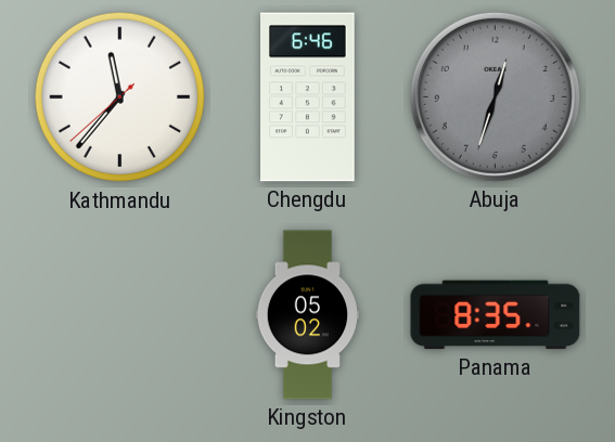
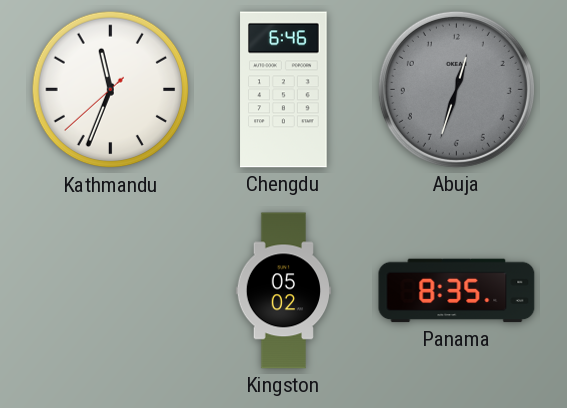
Kathmandu: 11:36 -> 11:33
